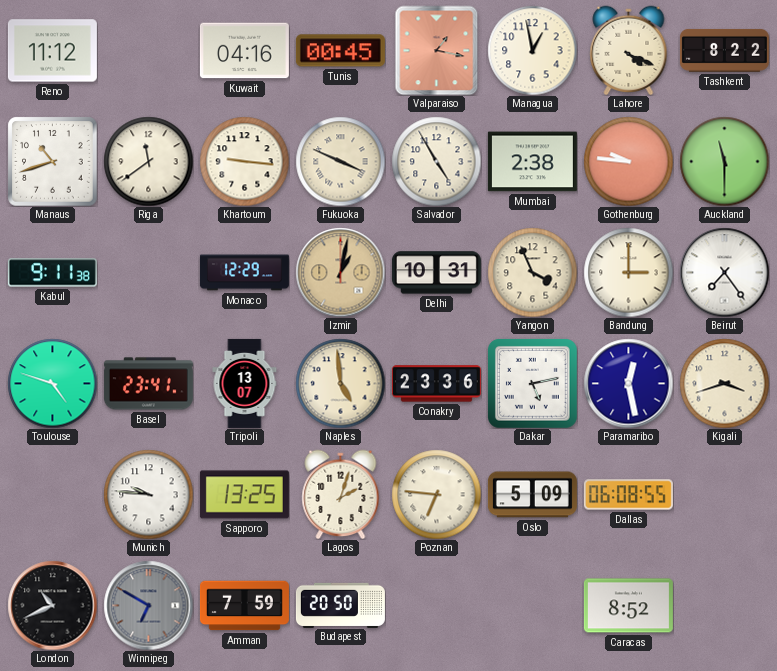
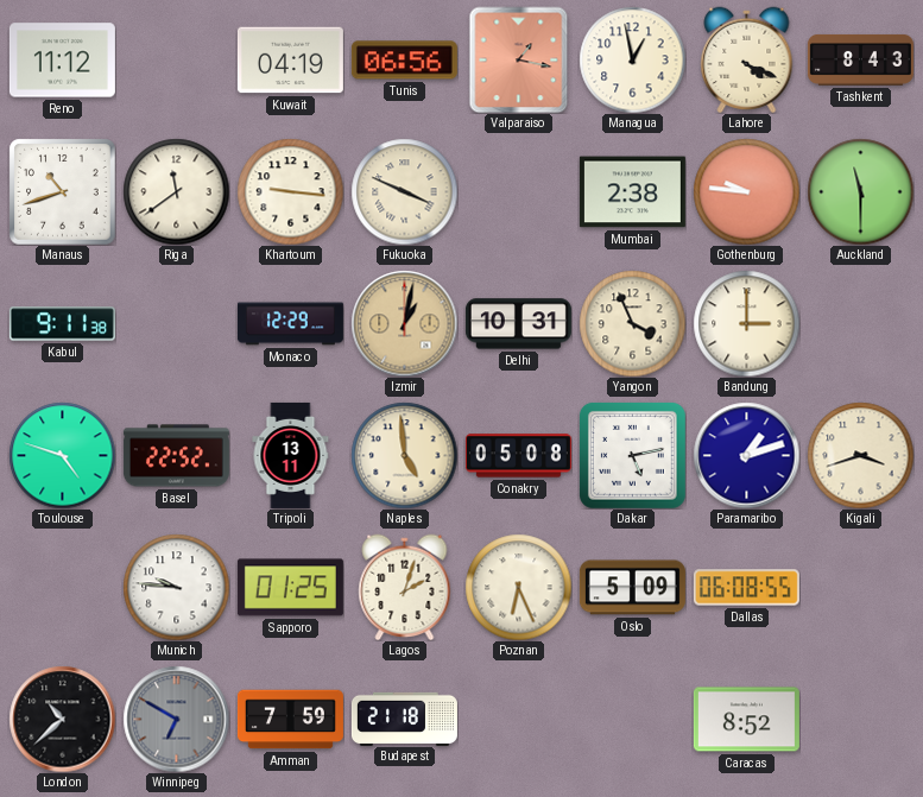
Kuwait: 04:16 -> 04:19
Tunis: 00:45 -> 06:56
Tashkent: 8:22 -> 8:43
Salvador: 4:55 -> none
Beirut: 7:24 -> none
Basel: 23:41 -> 22:52
Tripoli: 13:07 -> 13:11
Conakry: 23:36 -> 05:08
Paramaribo: 12:28 -> 1:12
Sapporo: 13:25 -> 01:25
Poznan: 6:46 -> 6:26
London: 10:41 -> 10:38
Budapest: 20:50 -> 21:18
